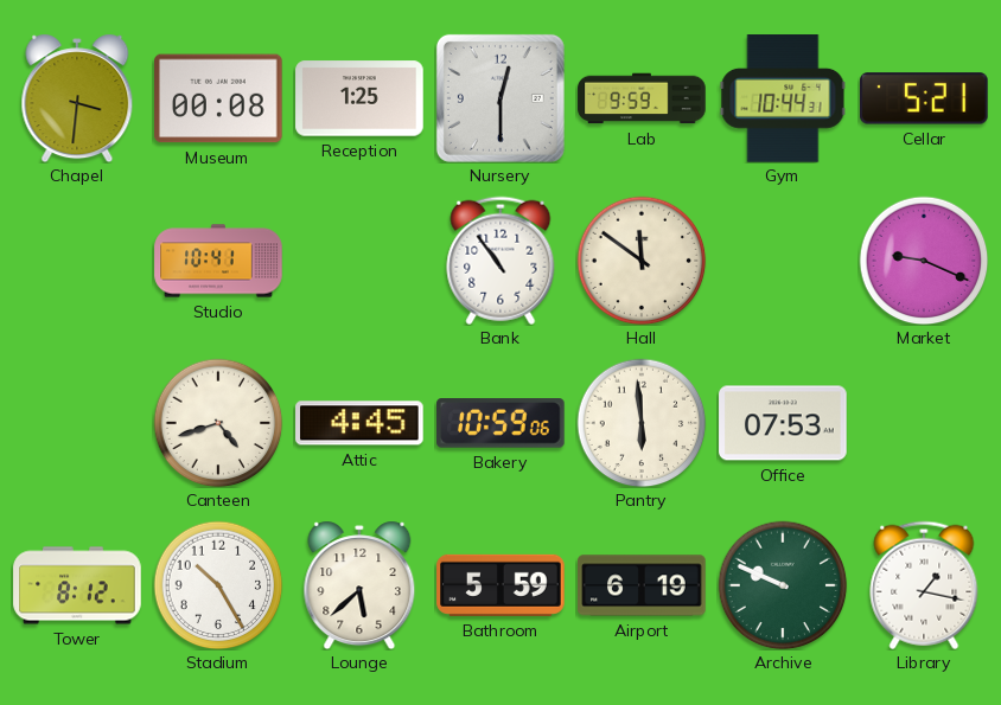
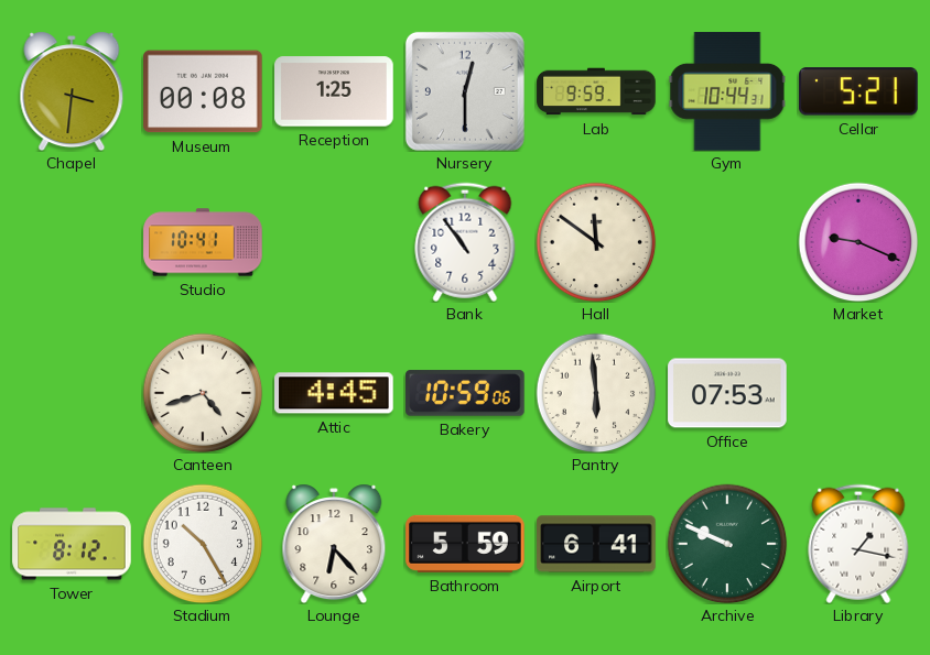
Lounge: 5:38 -> 6:23
Airport: 6:19 -> 6:41
